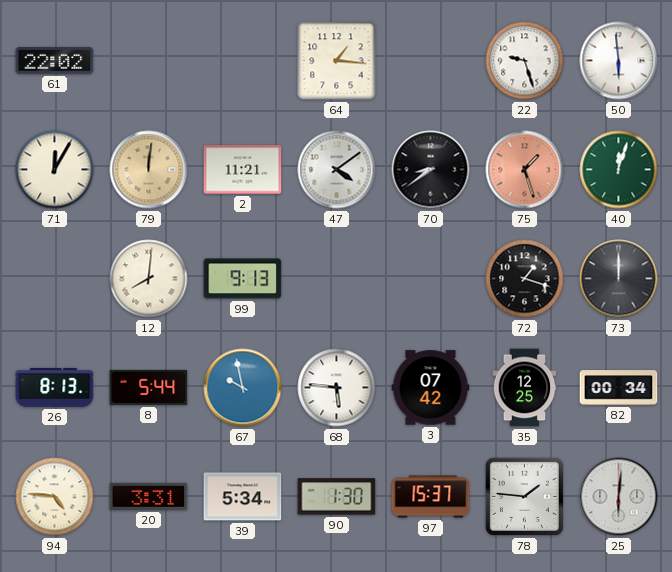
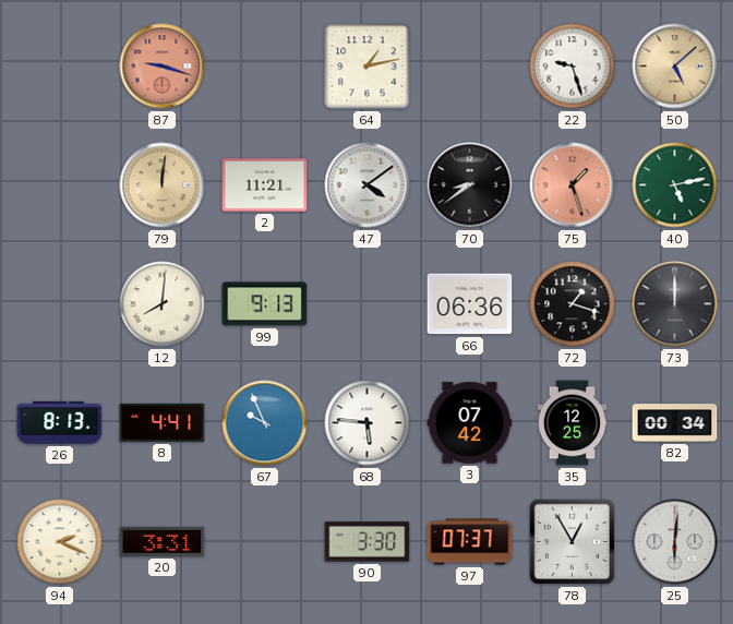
61: 22:02 -> none
87: none -> 9:18
64: 1:16 -> 1:13
50: 5:59 -> 5:08
50 dial: white -> champagne
71: 12:05 -> none
40: 12:03 -> 5:13
66: none -> 06:36
8: 5:44 -> 4:41
67: 9:58 -> 9:56
94: 4:46 -> 2:19
39: 5:34 -> none
90: 1:30 -> 3:30
97: 15:37 -> 07:37
78: 1:46 -> 12:55
